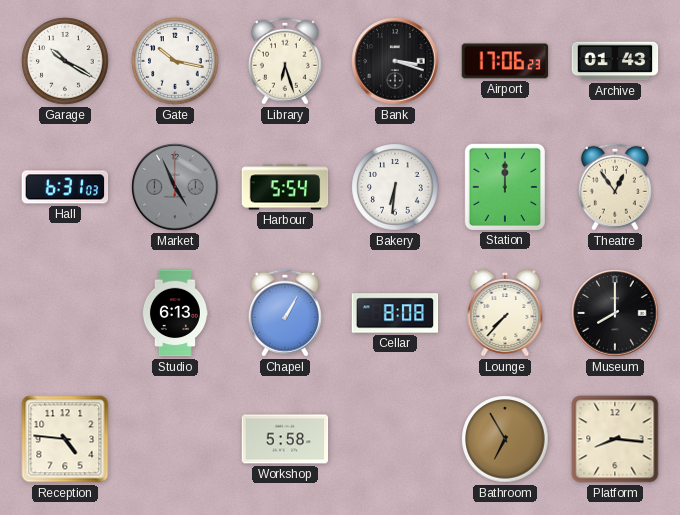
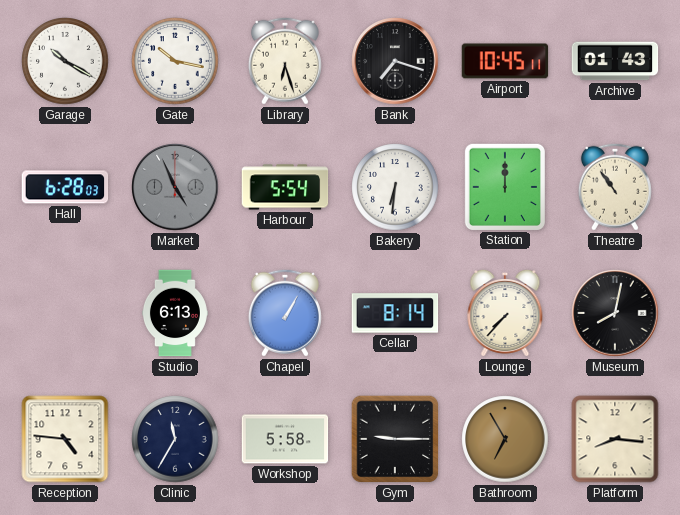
Bank: 3:18 -> 7:18
Airport: 17:06 -> 10:45
Hall: 6:31 -> 6:28
Theatre: 12:54 -> 10:54
Cellar: 8:08 -> 8:14
Museum: 8:00 -> 8:02
Clinic: none -> 11:35
Gym: none -> 9:15
